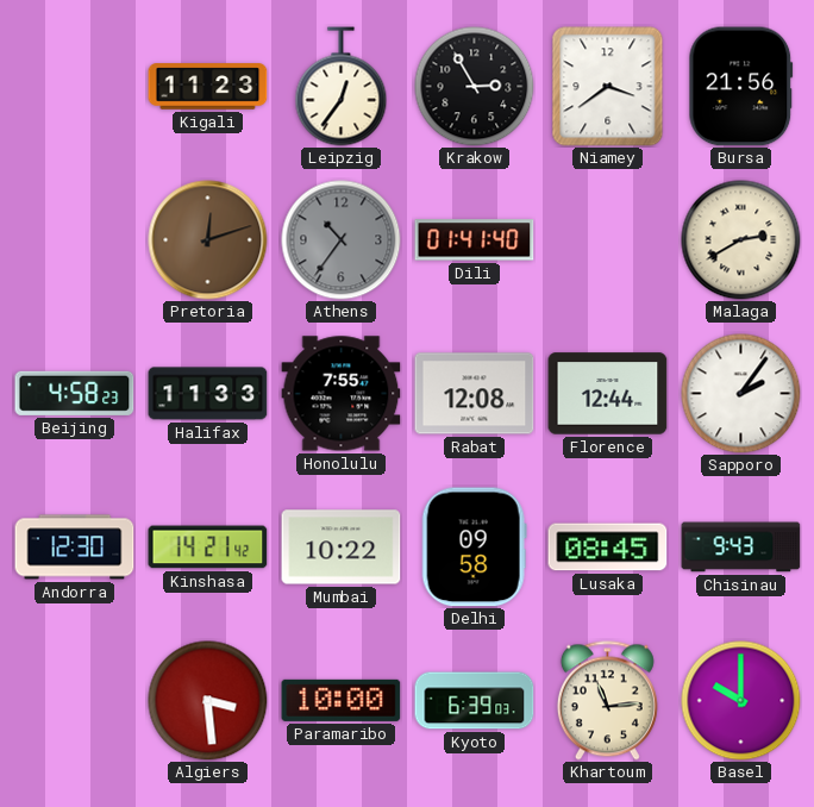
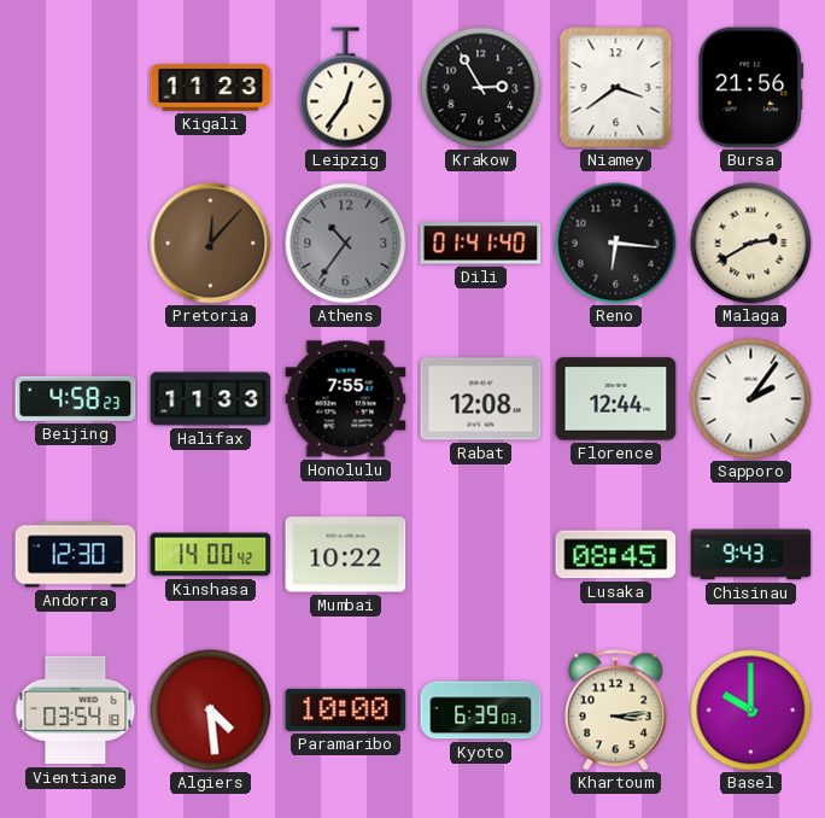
Pretoria: 12:12 -> 12:07
Reno: none -> 6:16
Kinshasa: 14:21 -> 14:00
Delhi: 09:58 -> none
Vientiane: none -> 03:54
Algiers: 3:29 -> 4:29
Khartoum: 11:14 -> 3:14
